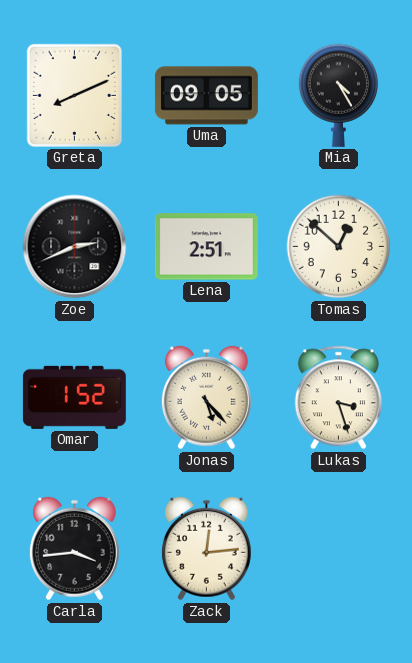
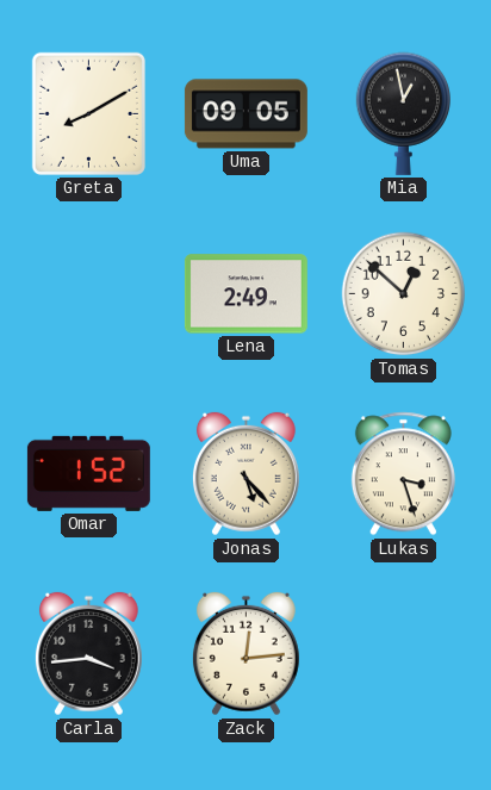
Greta: 8:11 -> 8:10
Mia: 4:25 -> 12:58
Zoe: 2:41 -> none
Lena: 2:51 -> 2:49
